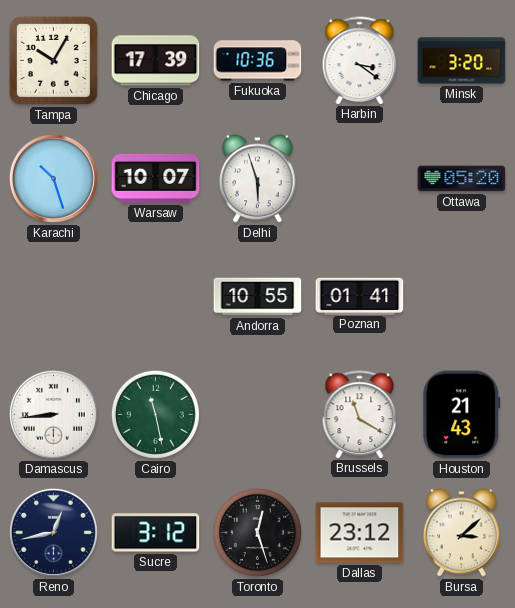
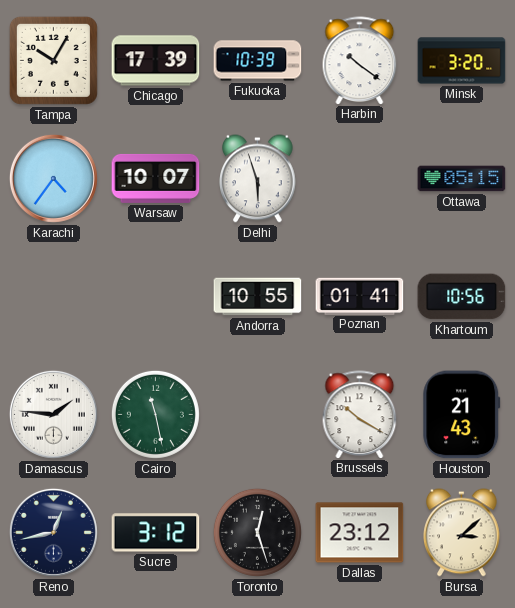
Fukuoka: 10:36 -> 10:39
Harbin: 3:21 -> 10:21
Karachi: 10:27 -> 4:36
Ottawa: 05:20 -> 05:15
Khartoum: none -> 10:56
Damascus: 8:44 -> 1:46
Brussels: 11:20 -> 10:20
